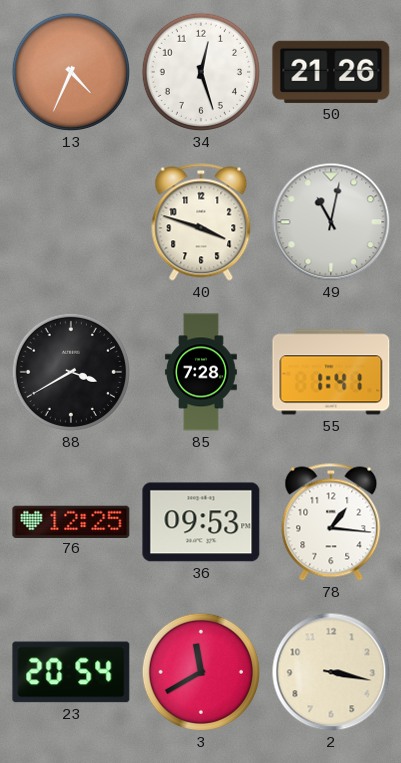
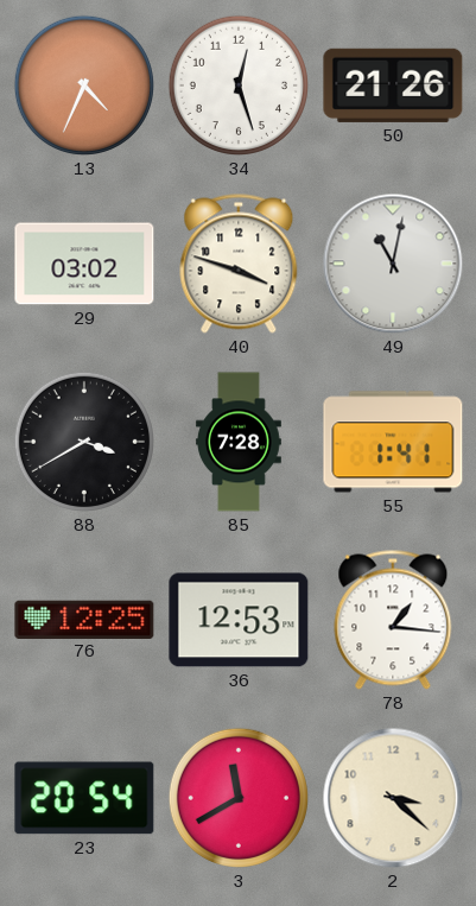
29: none -> 03:02
36: 09:53 -> 12:53
2: 3:17 -> 3:22
